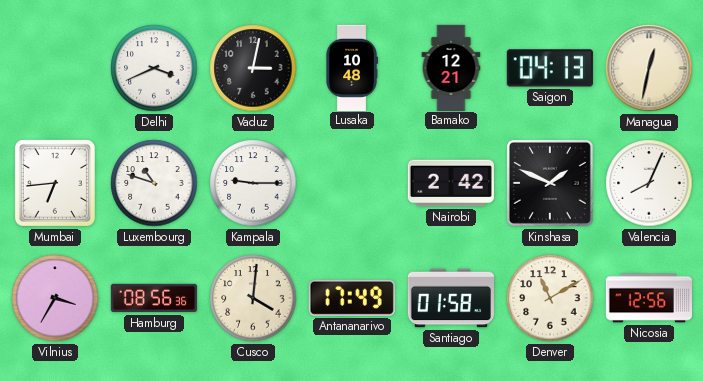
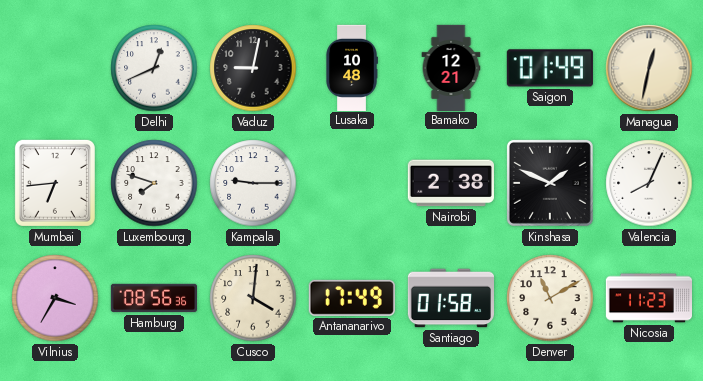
Delhi: 3:41 -> 12:41
Vaduz: 3:02 -> 9:02
Saigon: 04:13 -> 01:49
Luxembourg: 10:48 -> 7:48
Nairobi: 2:42 -> 2:38
Nicosia: 12:56 -> 11:23
